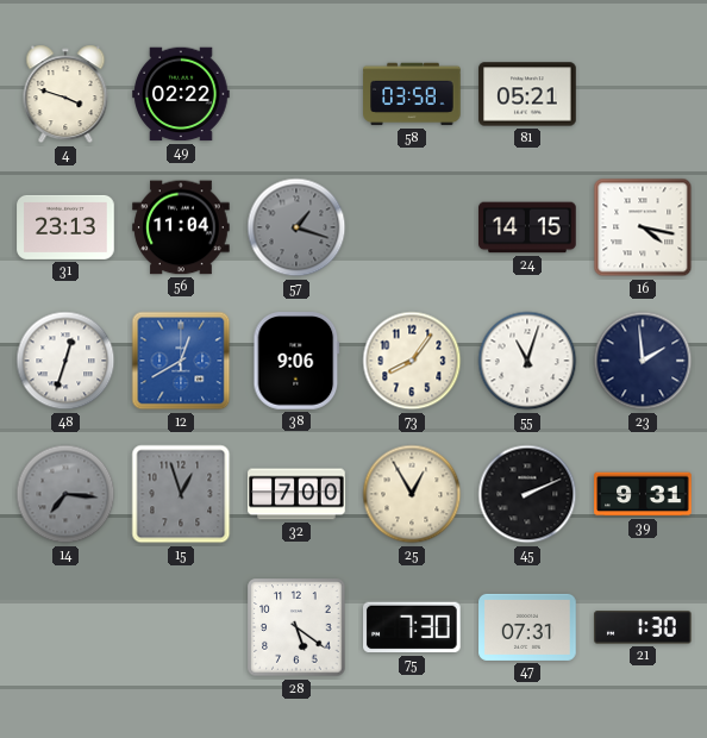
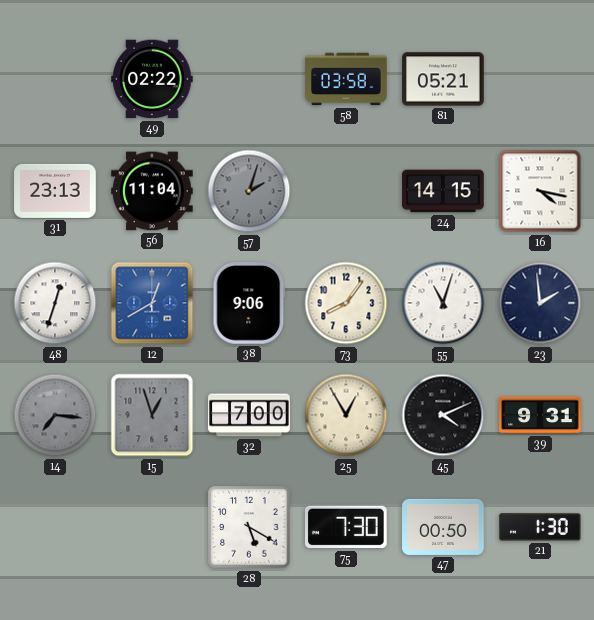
4: 3:48 -> none
57: 1:18 -> 2:03
45: 2:11 -> 4:11
28: 5:21 -> 5:20
47: 07:31 -> 00:50
